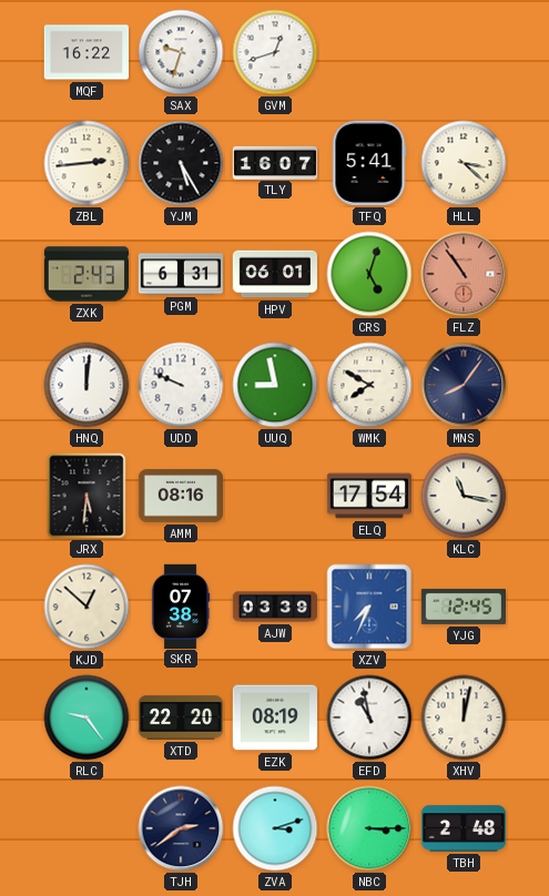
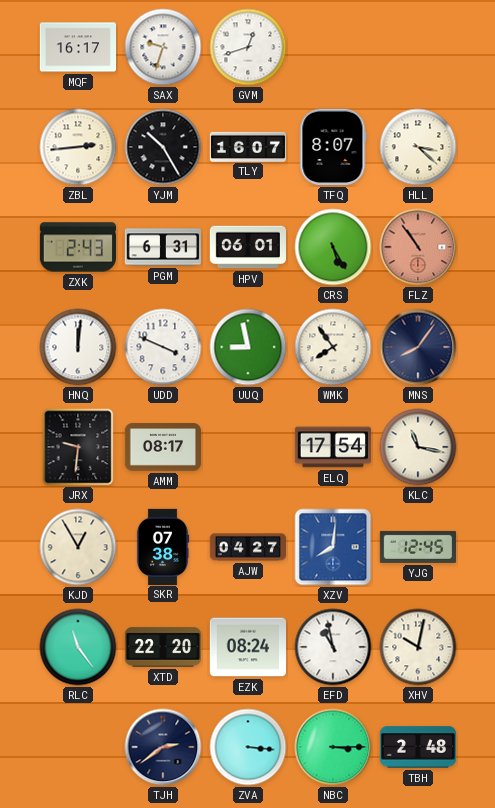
MQF: 16:22 -> 16:17
YJM: 5:25 -> 10:25
TFQ: 5:41 -> 8:07
CRS: 5:03 -> 5:25
UDD: 9:49 -> 3:49
WMK: 7:50 -> 7:54
JRX: 5:31 -> 9:31
AMM: 08:16 -> 08:17
KJD: 12:52 -> 12:55
AJW: 03:39 -> 04:27
XZV: 7:34 -> 8:01
RLC: 9:24 -> 11:24
EZK: 08:19 -> 08:24
XHV: 12:02 -> 10:02
ZVA: 3:12 -> 3:16
